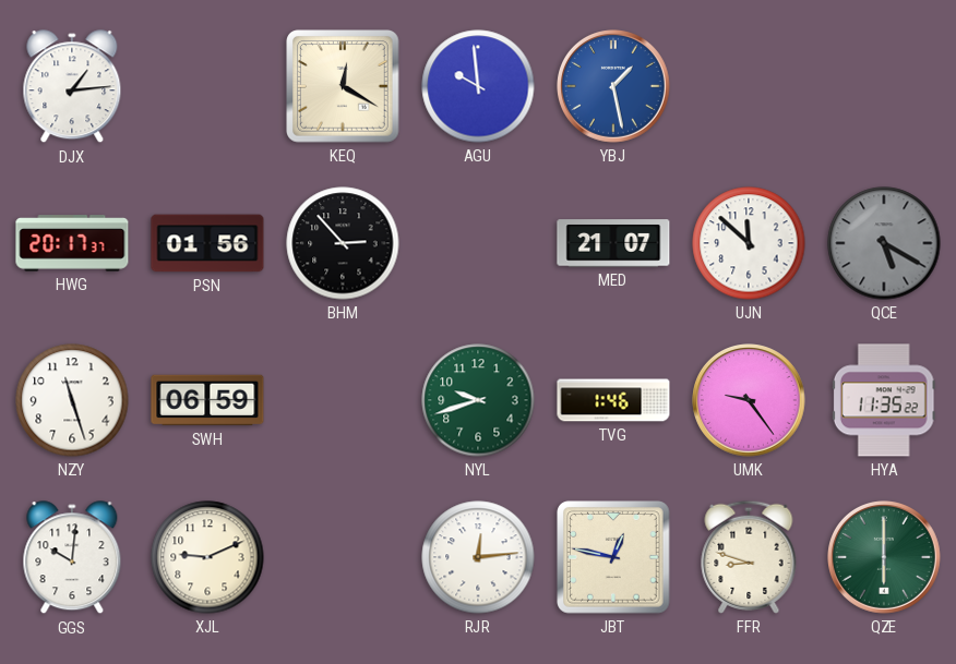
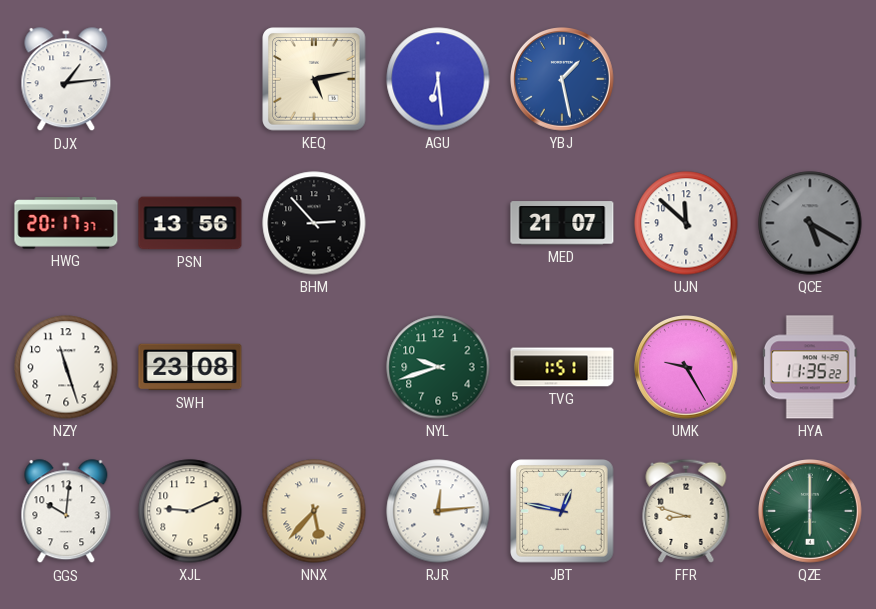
KEQ: 12:20 -> 5:13
AGU: 9:59 -> 6:29
PSN: 01:56 -> 13:56
SWH: 06:59 -> 23:08
TVG: 1:46 -> 1:51
UMK: 9:24 -> 9:25
NNX: none -> 5:37
